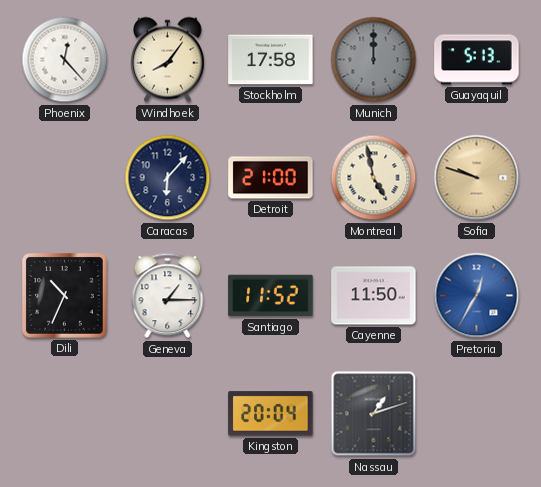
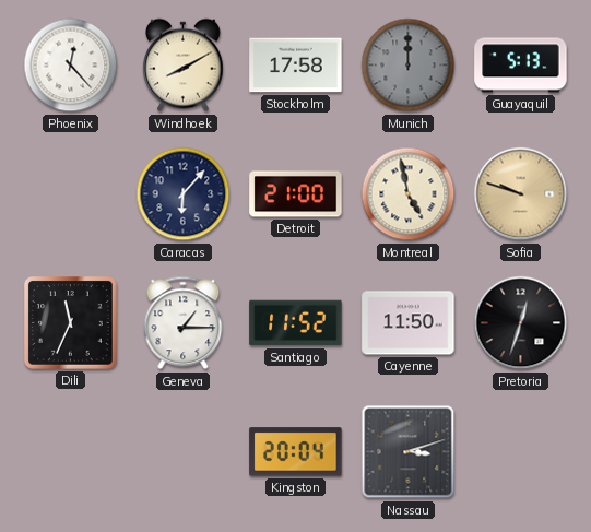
Windhoek: 8:06 -> 8:10
Dili: 10:34 -> 11:34
Pretoria: 12:35 -> 12:33
Pretoria dial: blue -> black
Nassau: 1:12 -> 3:12
